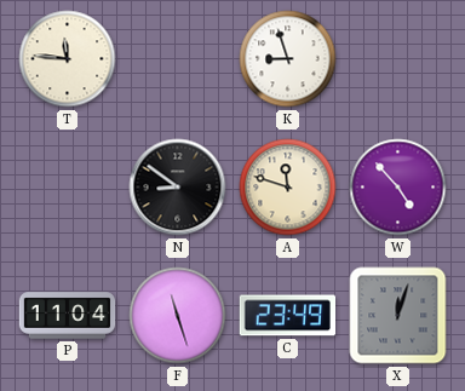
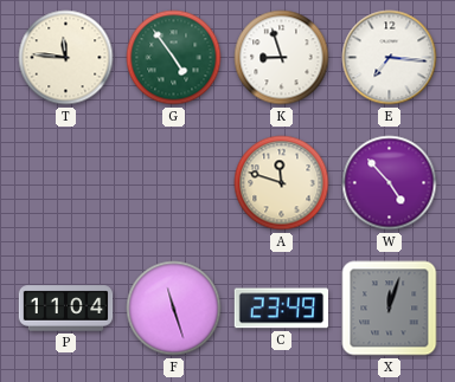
G: none -> 4:54
E: none -> 7:16
N: 8:51 -> none
